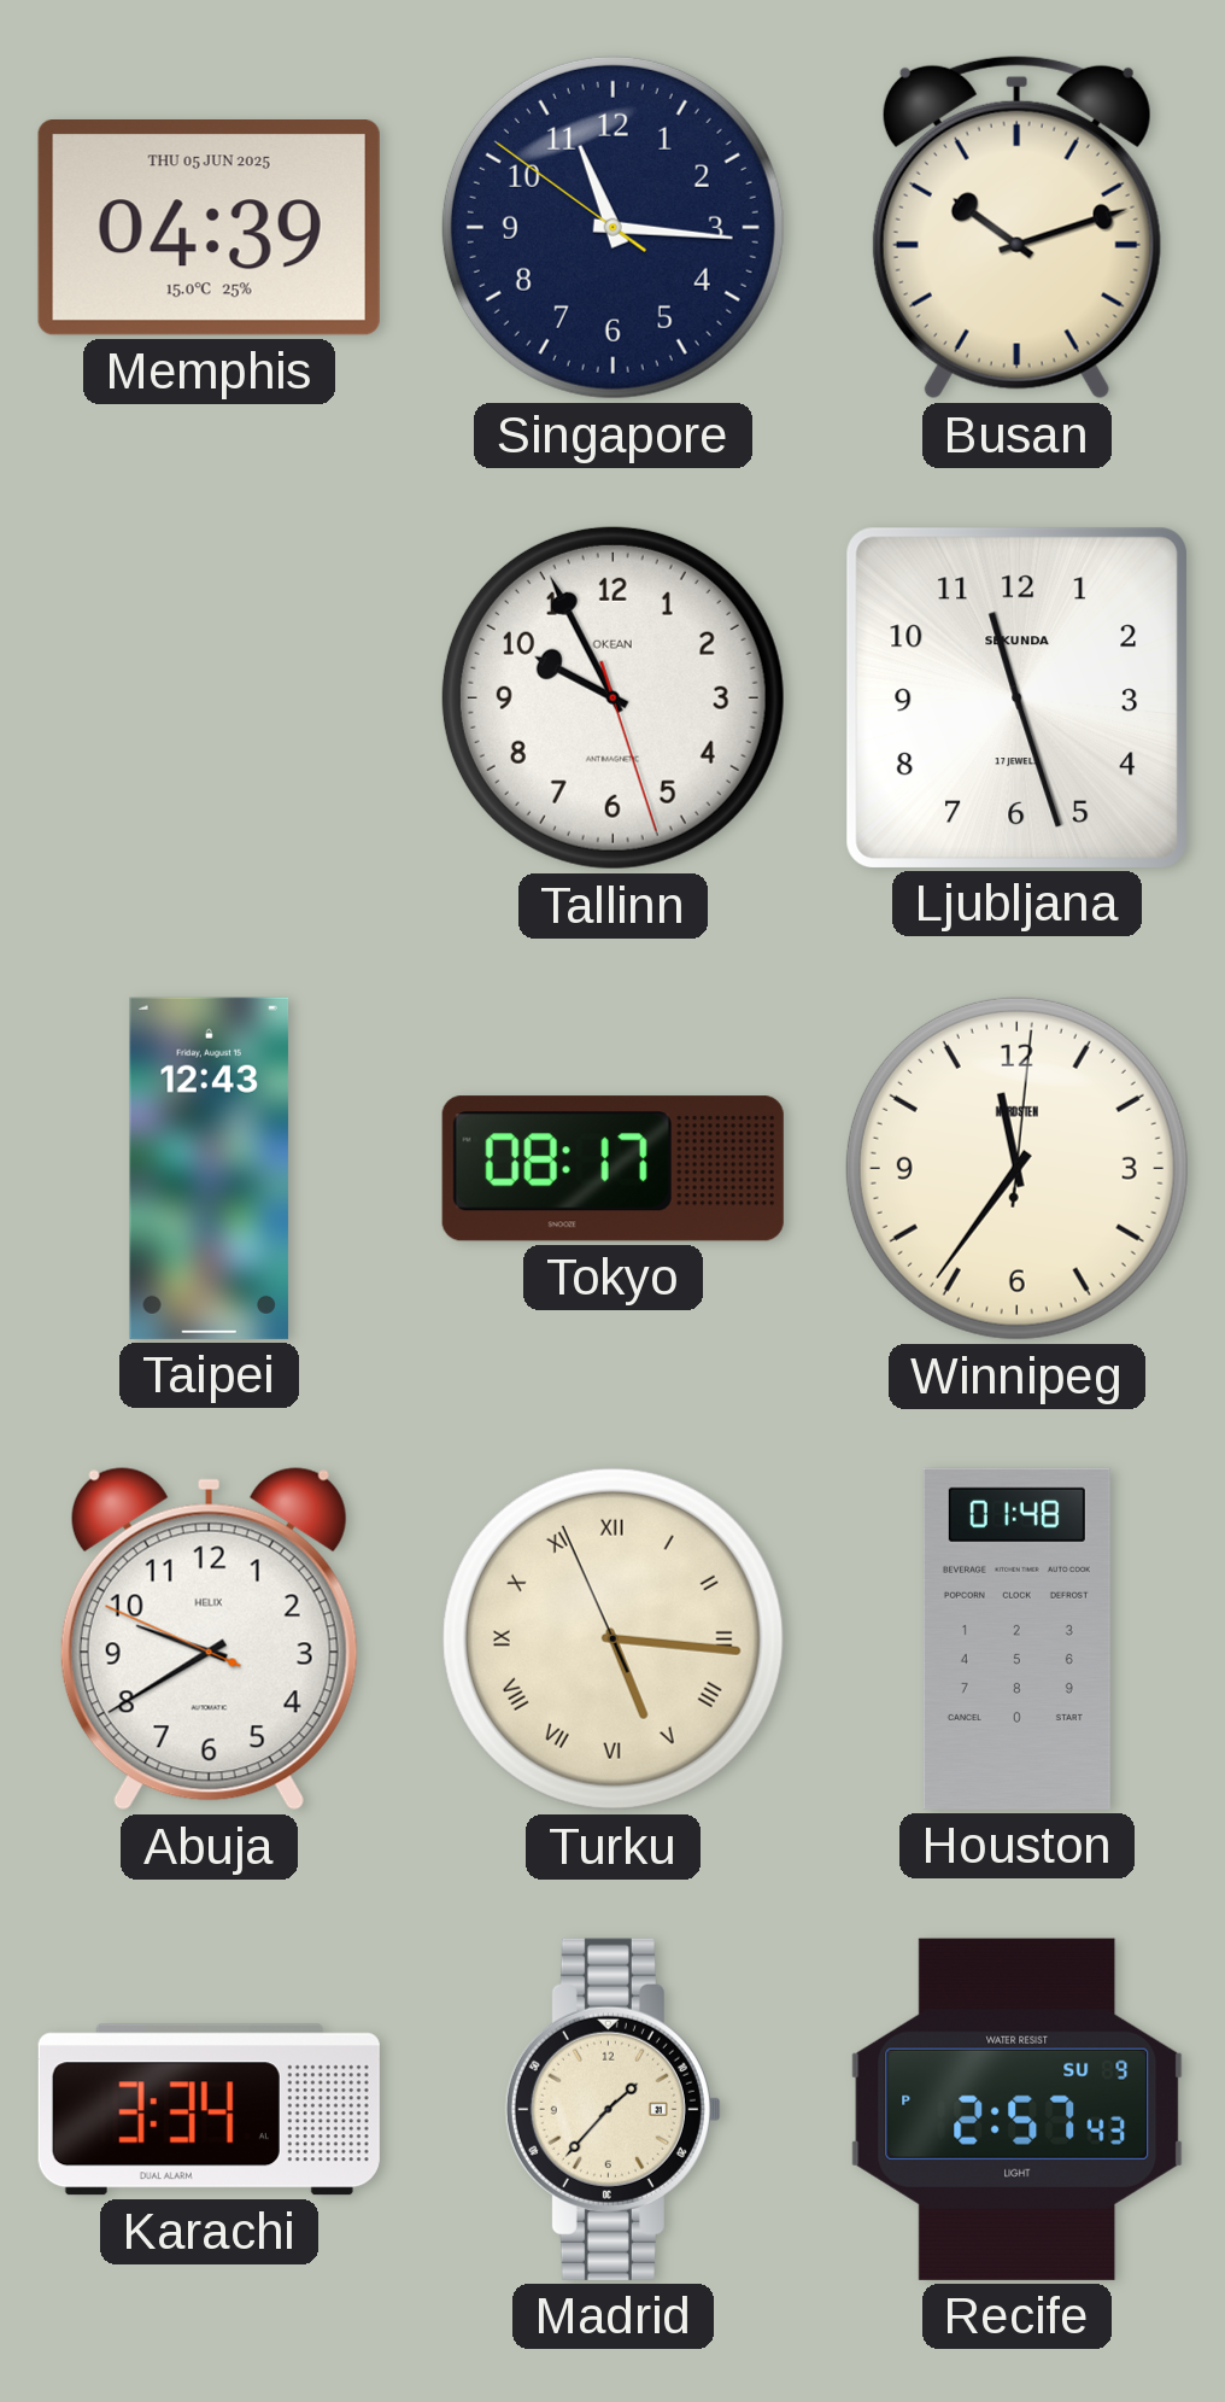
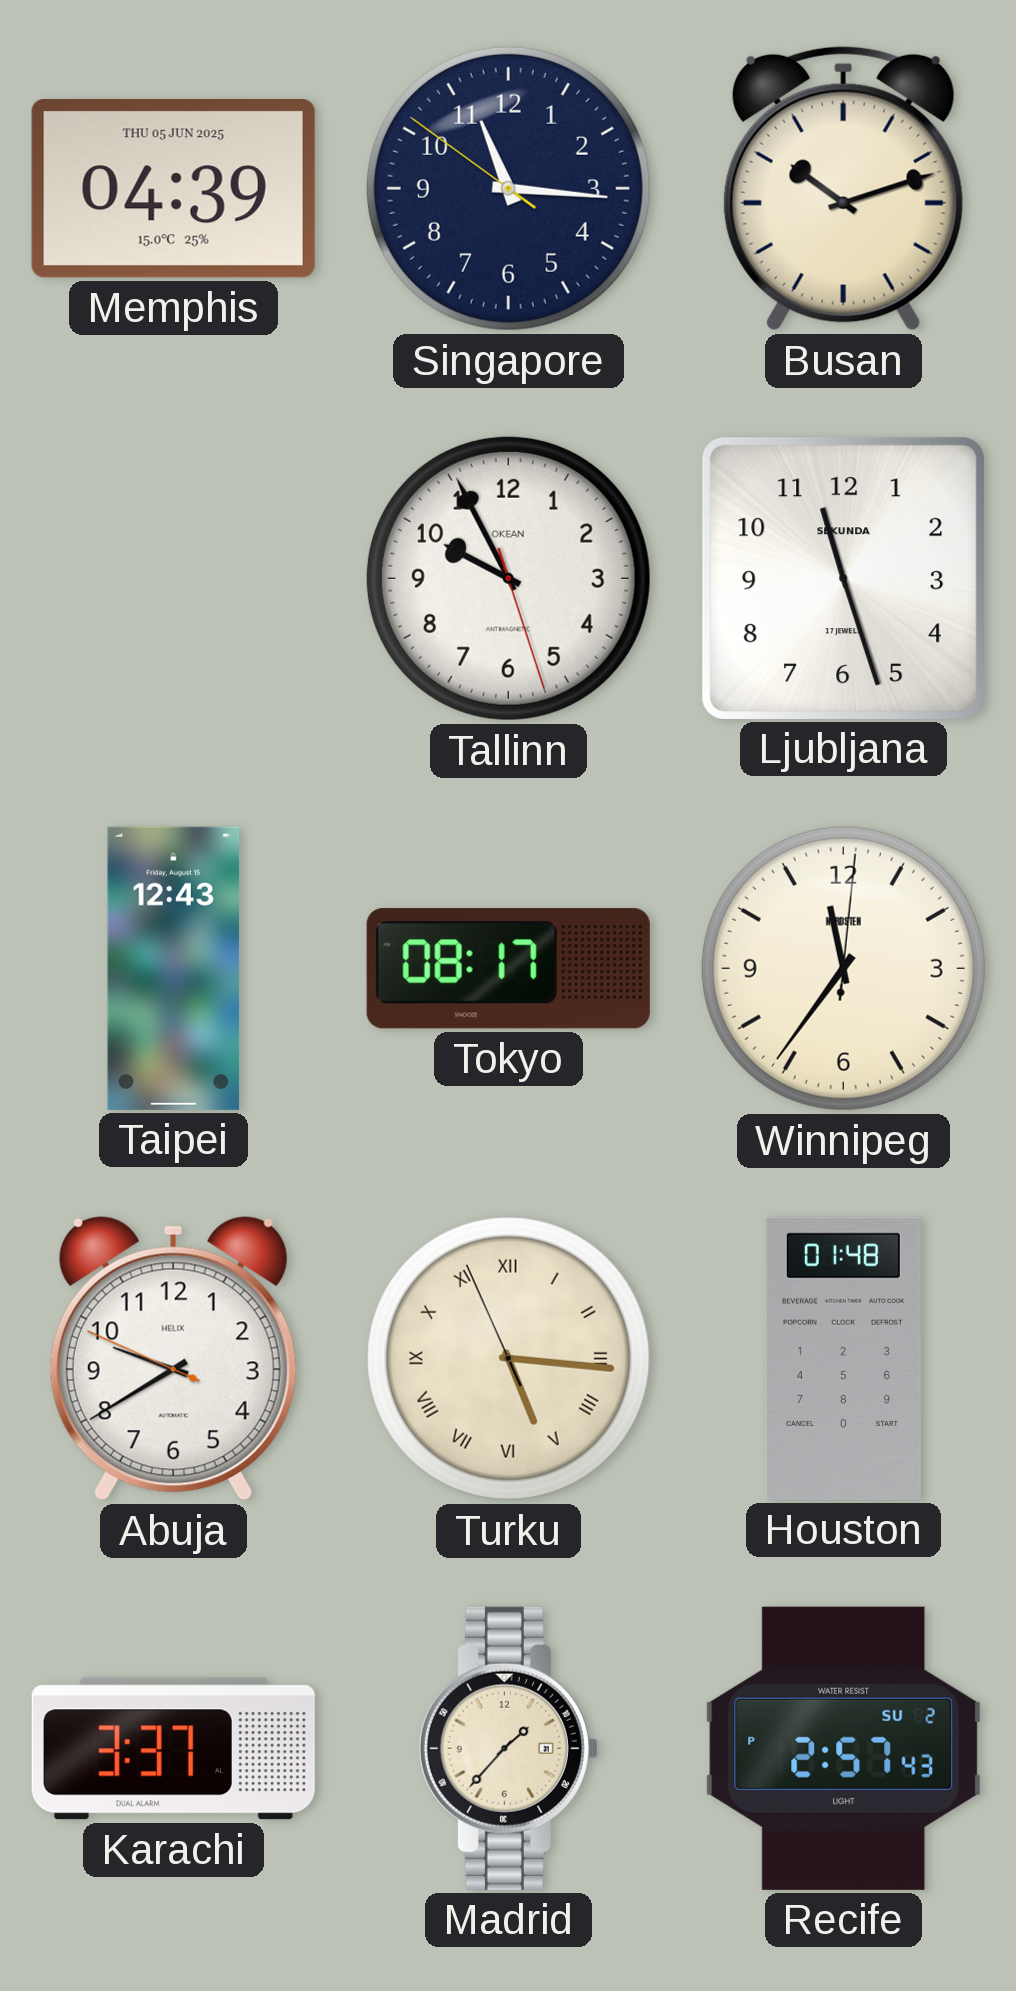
Karachi: 3:34 -> 3:37
Recife date: SU 9 -> SU 2
